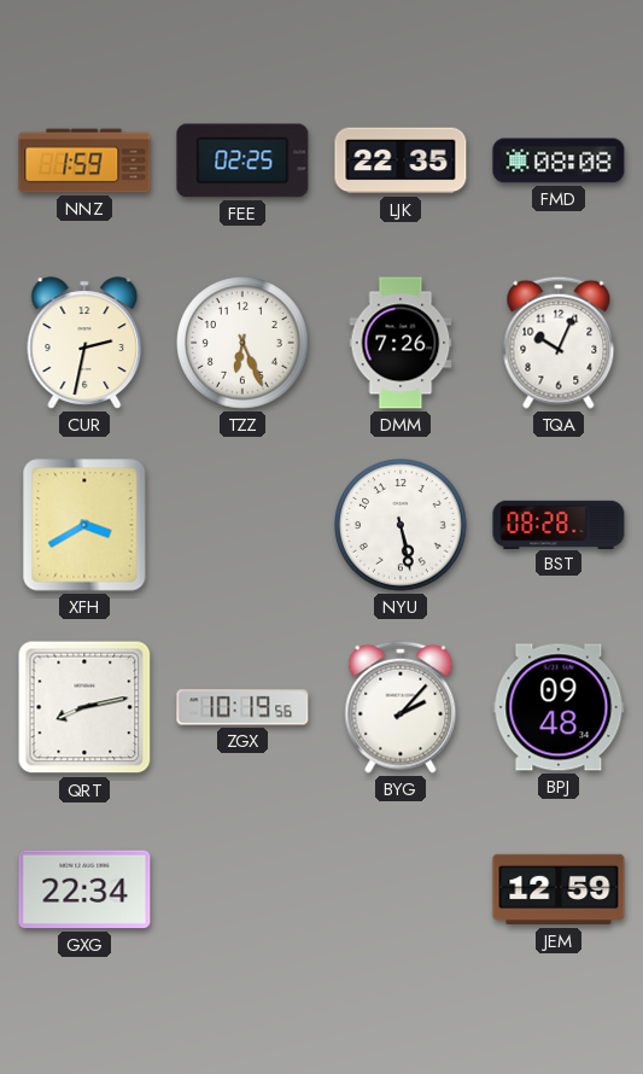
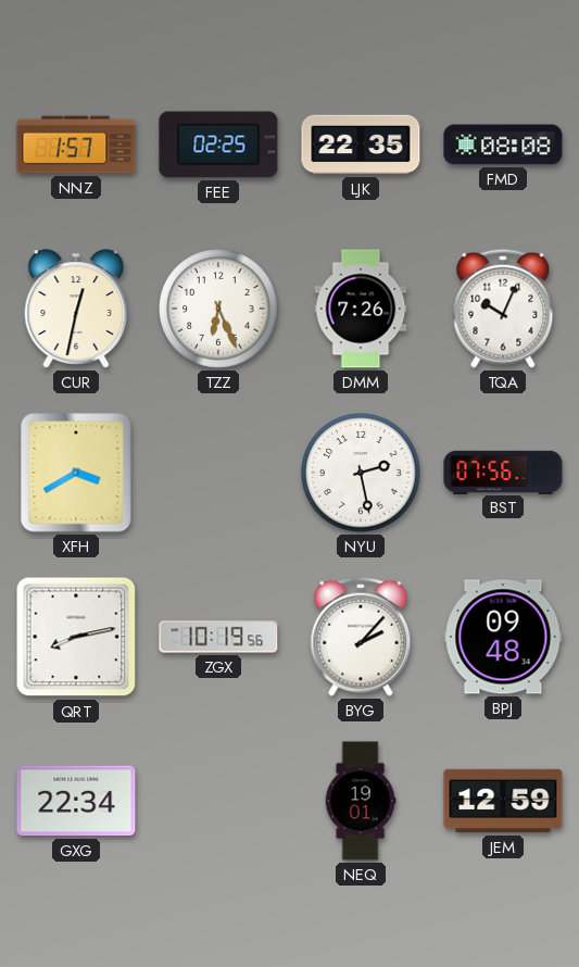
NNZ: 1:59 -> 1:57
CUR: 2:32 -> 12:32
NYU: 5:28 -> 2:28
BST: 08:28 -> 07:56
NEQ: none -> 19:01
